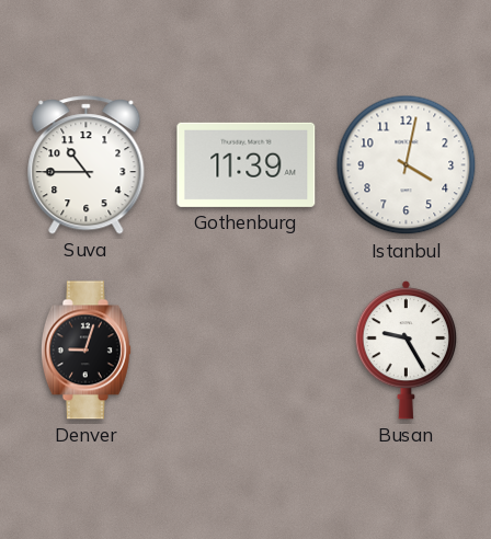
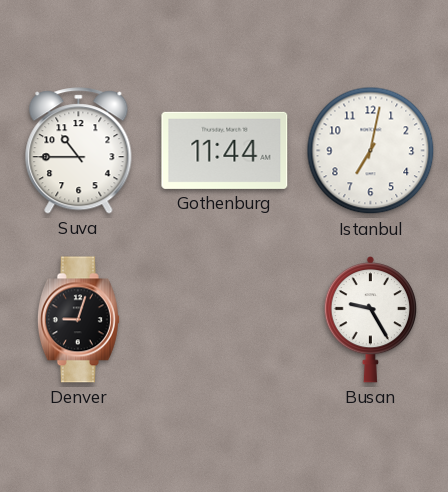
Gothenburg: 11:39 -> 11:44
Istanbul: 4:02 -> 7:02
